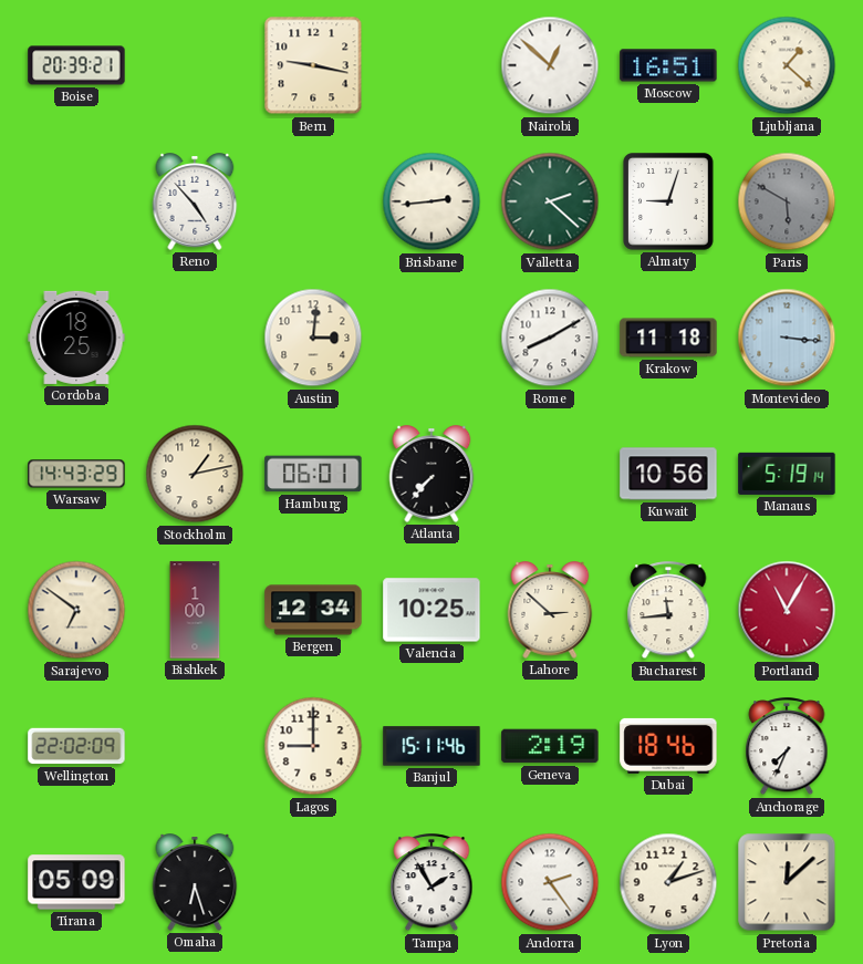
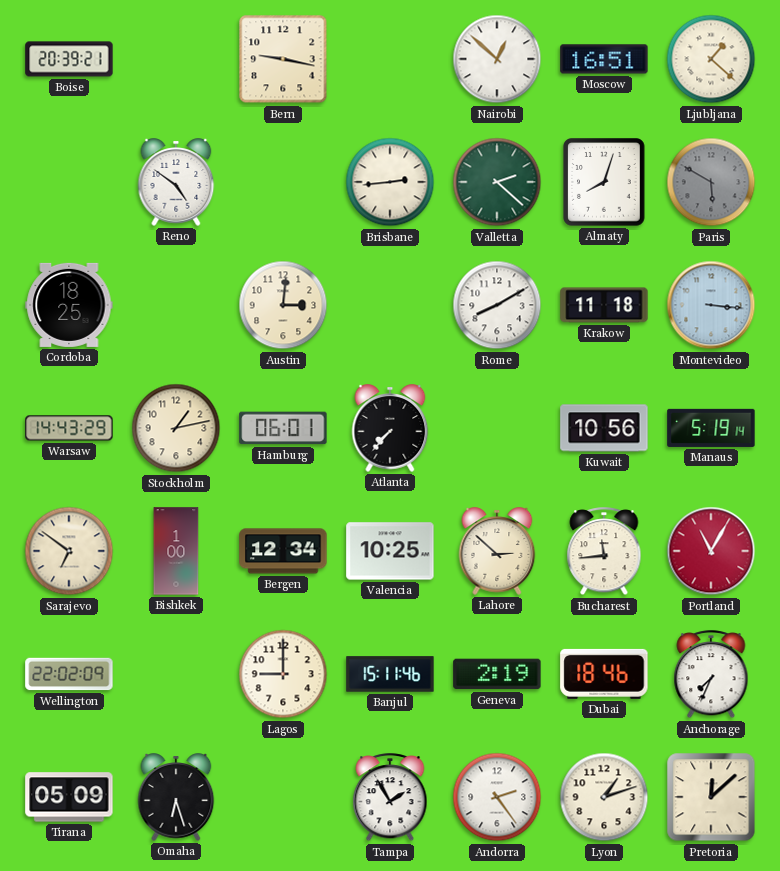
Reno: 4:53 -> 4:51
Almaty: 9:03 -> 8:03
